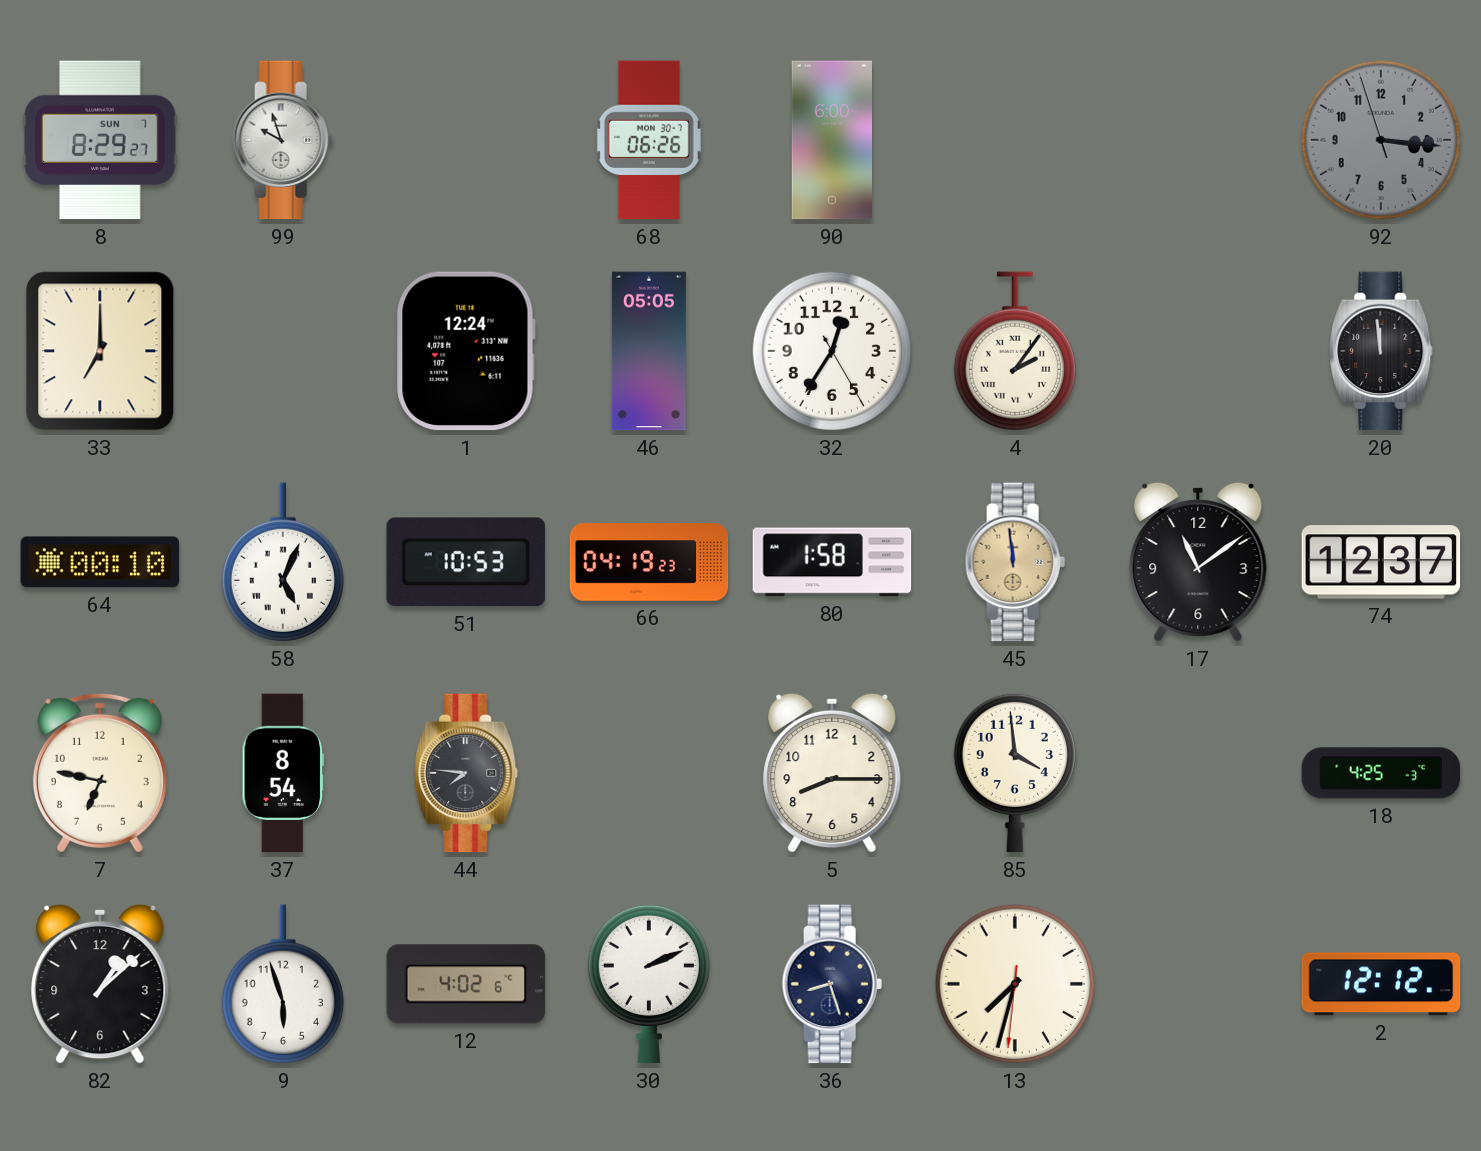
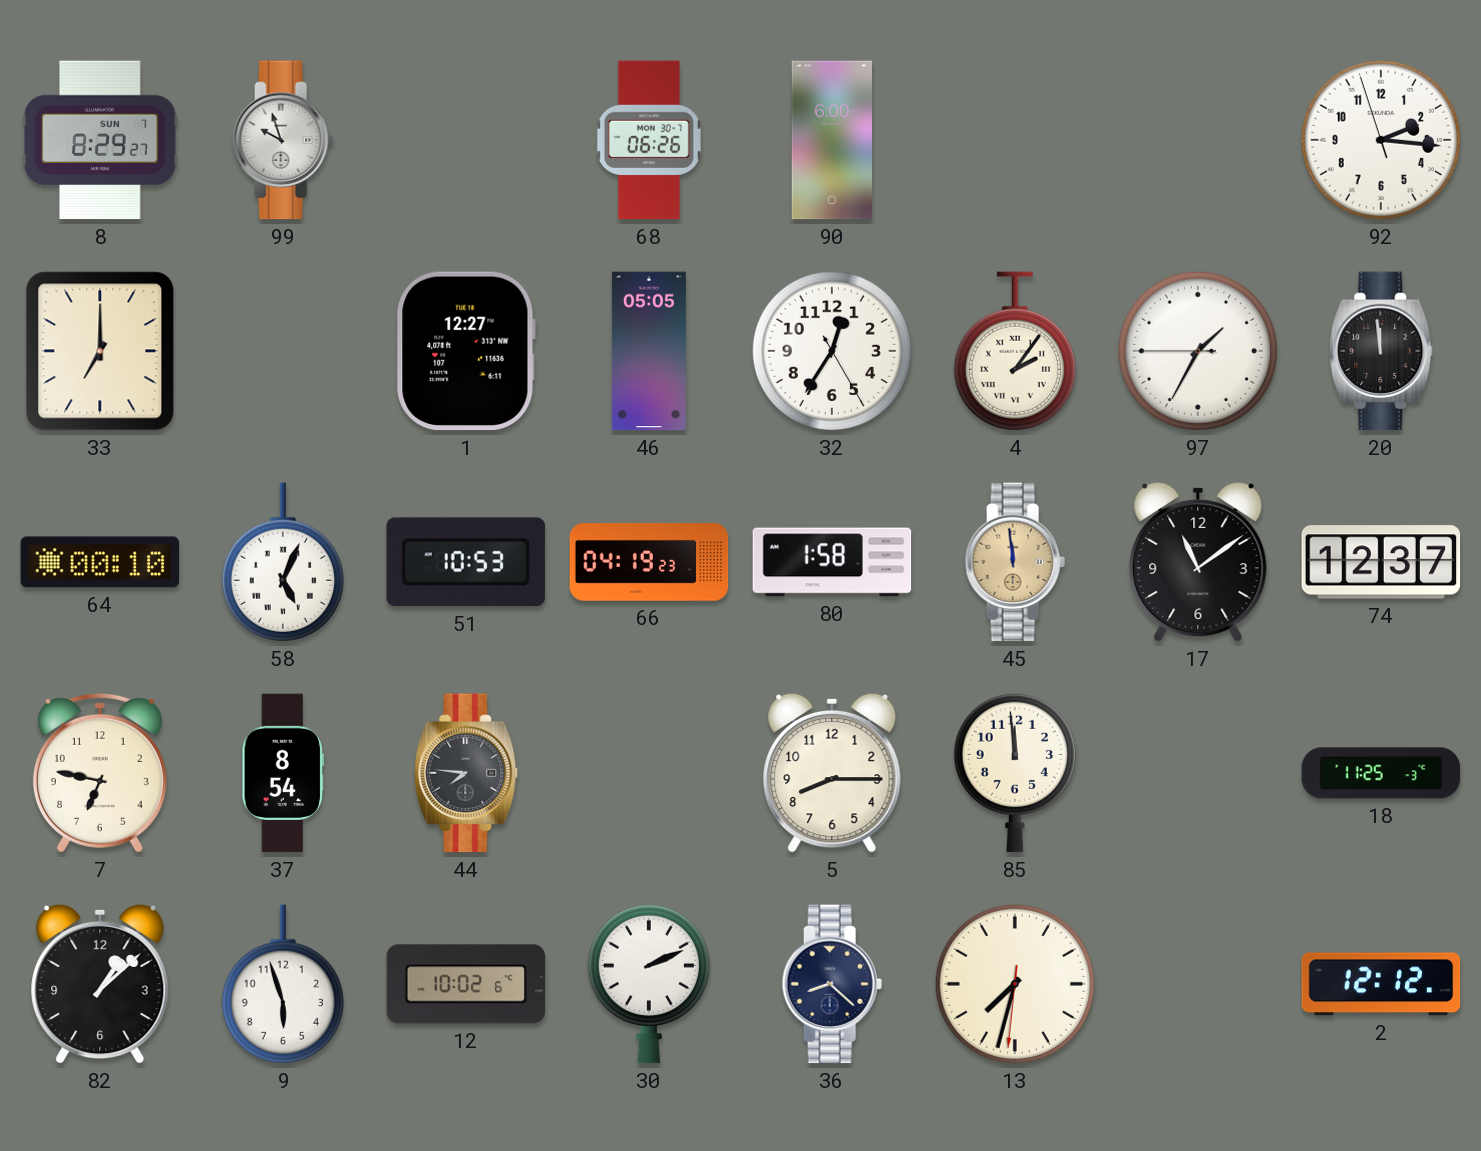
92: 3:15 -> 2:15
92 dial: grey -> white
1: 12:24 -> 12:27
97: none -> 1:34
85: 3:59 -> 11:59
18: 4:25 -> 11:25
12: 4:02 -> 10:02
36: 8:27 -> 8:22
